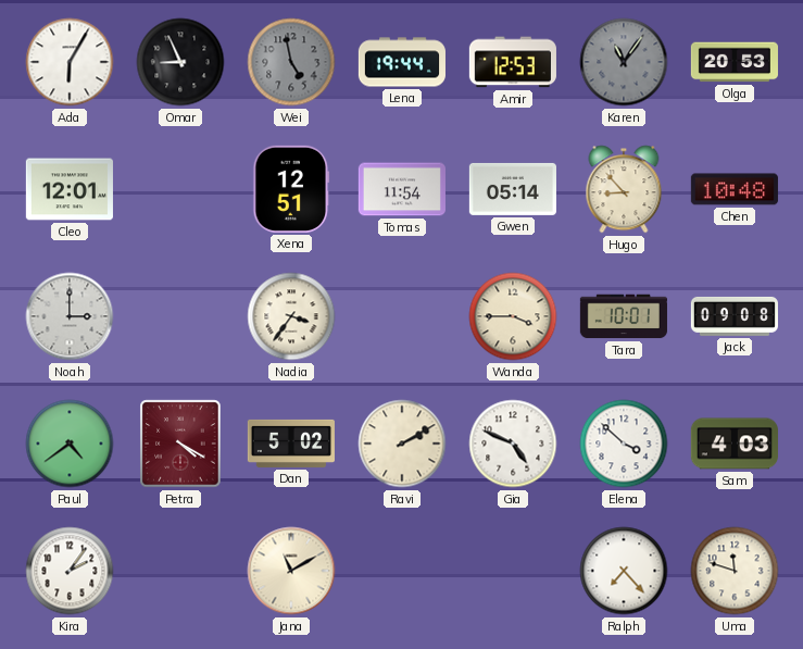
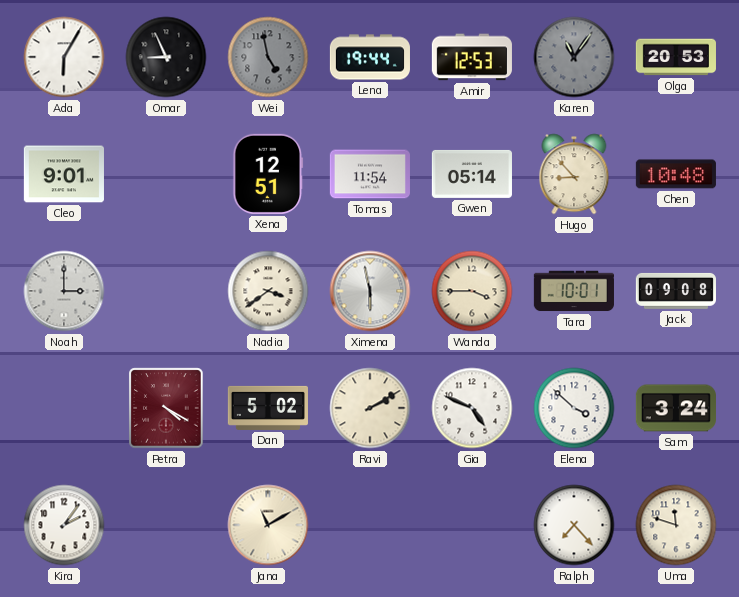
Cleo: 12:01 -> 9:01
Nadia: 3:36 -> 3:39
Ximena: none -> 5:58
Paul: 4:39 -> none
Sam: 4:03 -> 3:24
